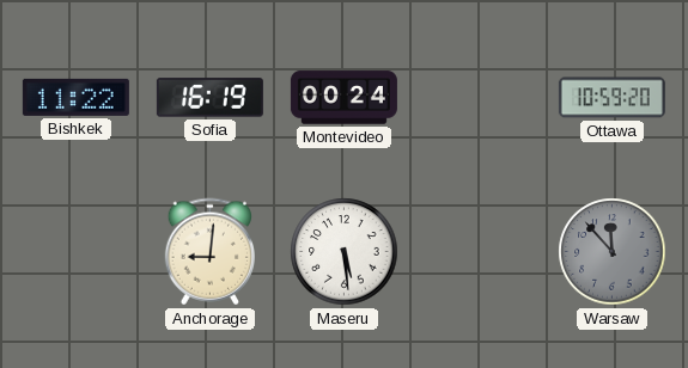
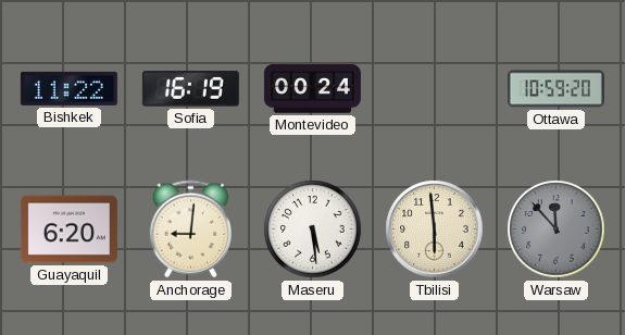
Guayaquil: none -> 6:20
Tbilisi: none -> 5:59
